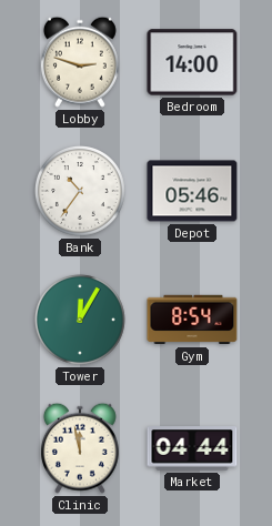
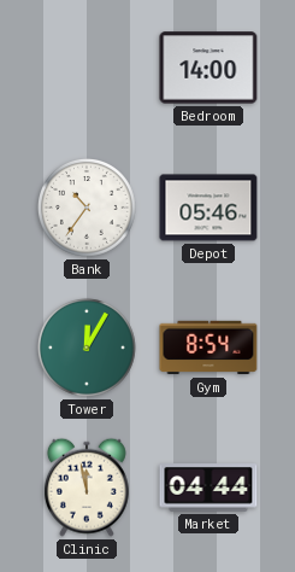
Lobby: 2:48 -> none
